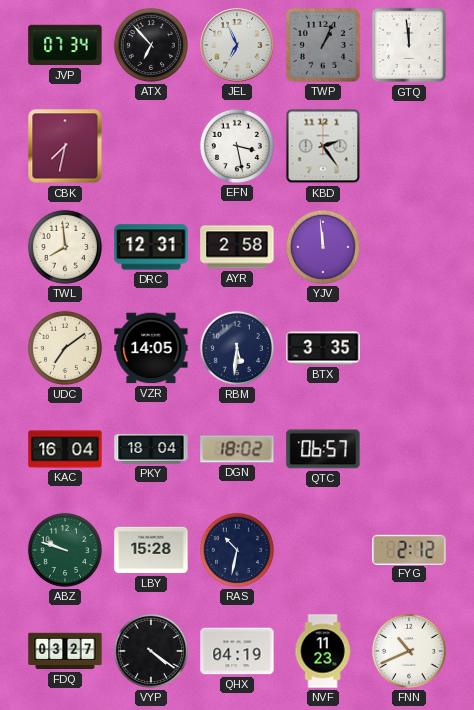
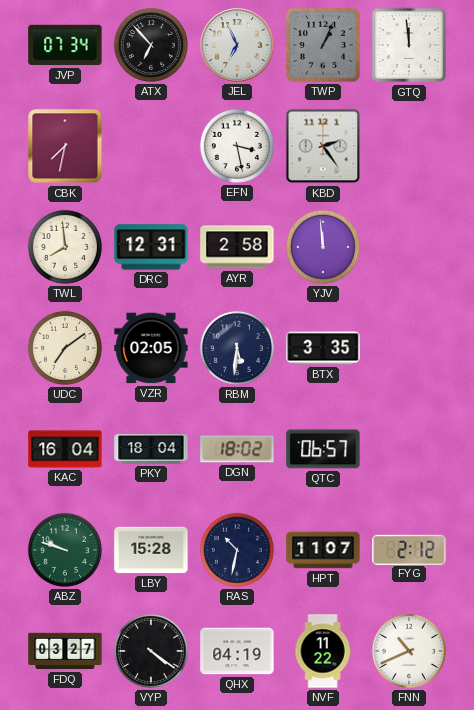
VZR: 14:05 -> 02:05
HPT: none -> 11:07
NVF: 11:23 -> 11:22
